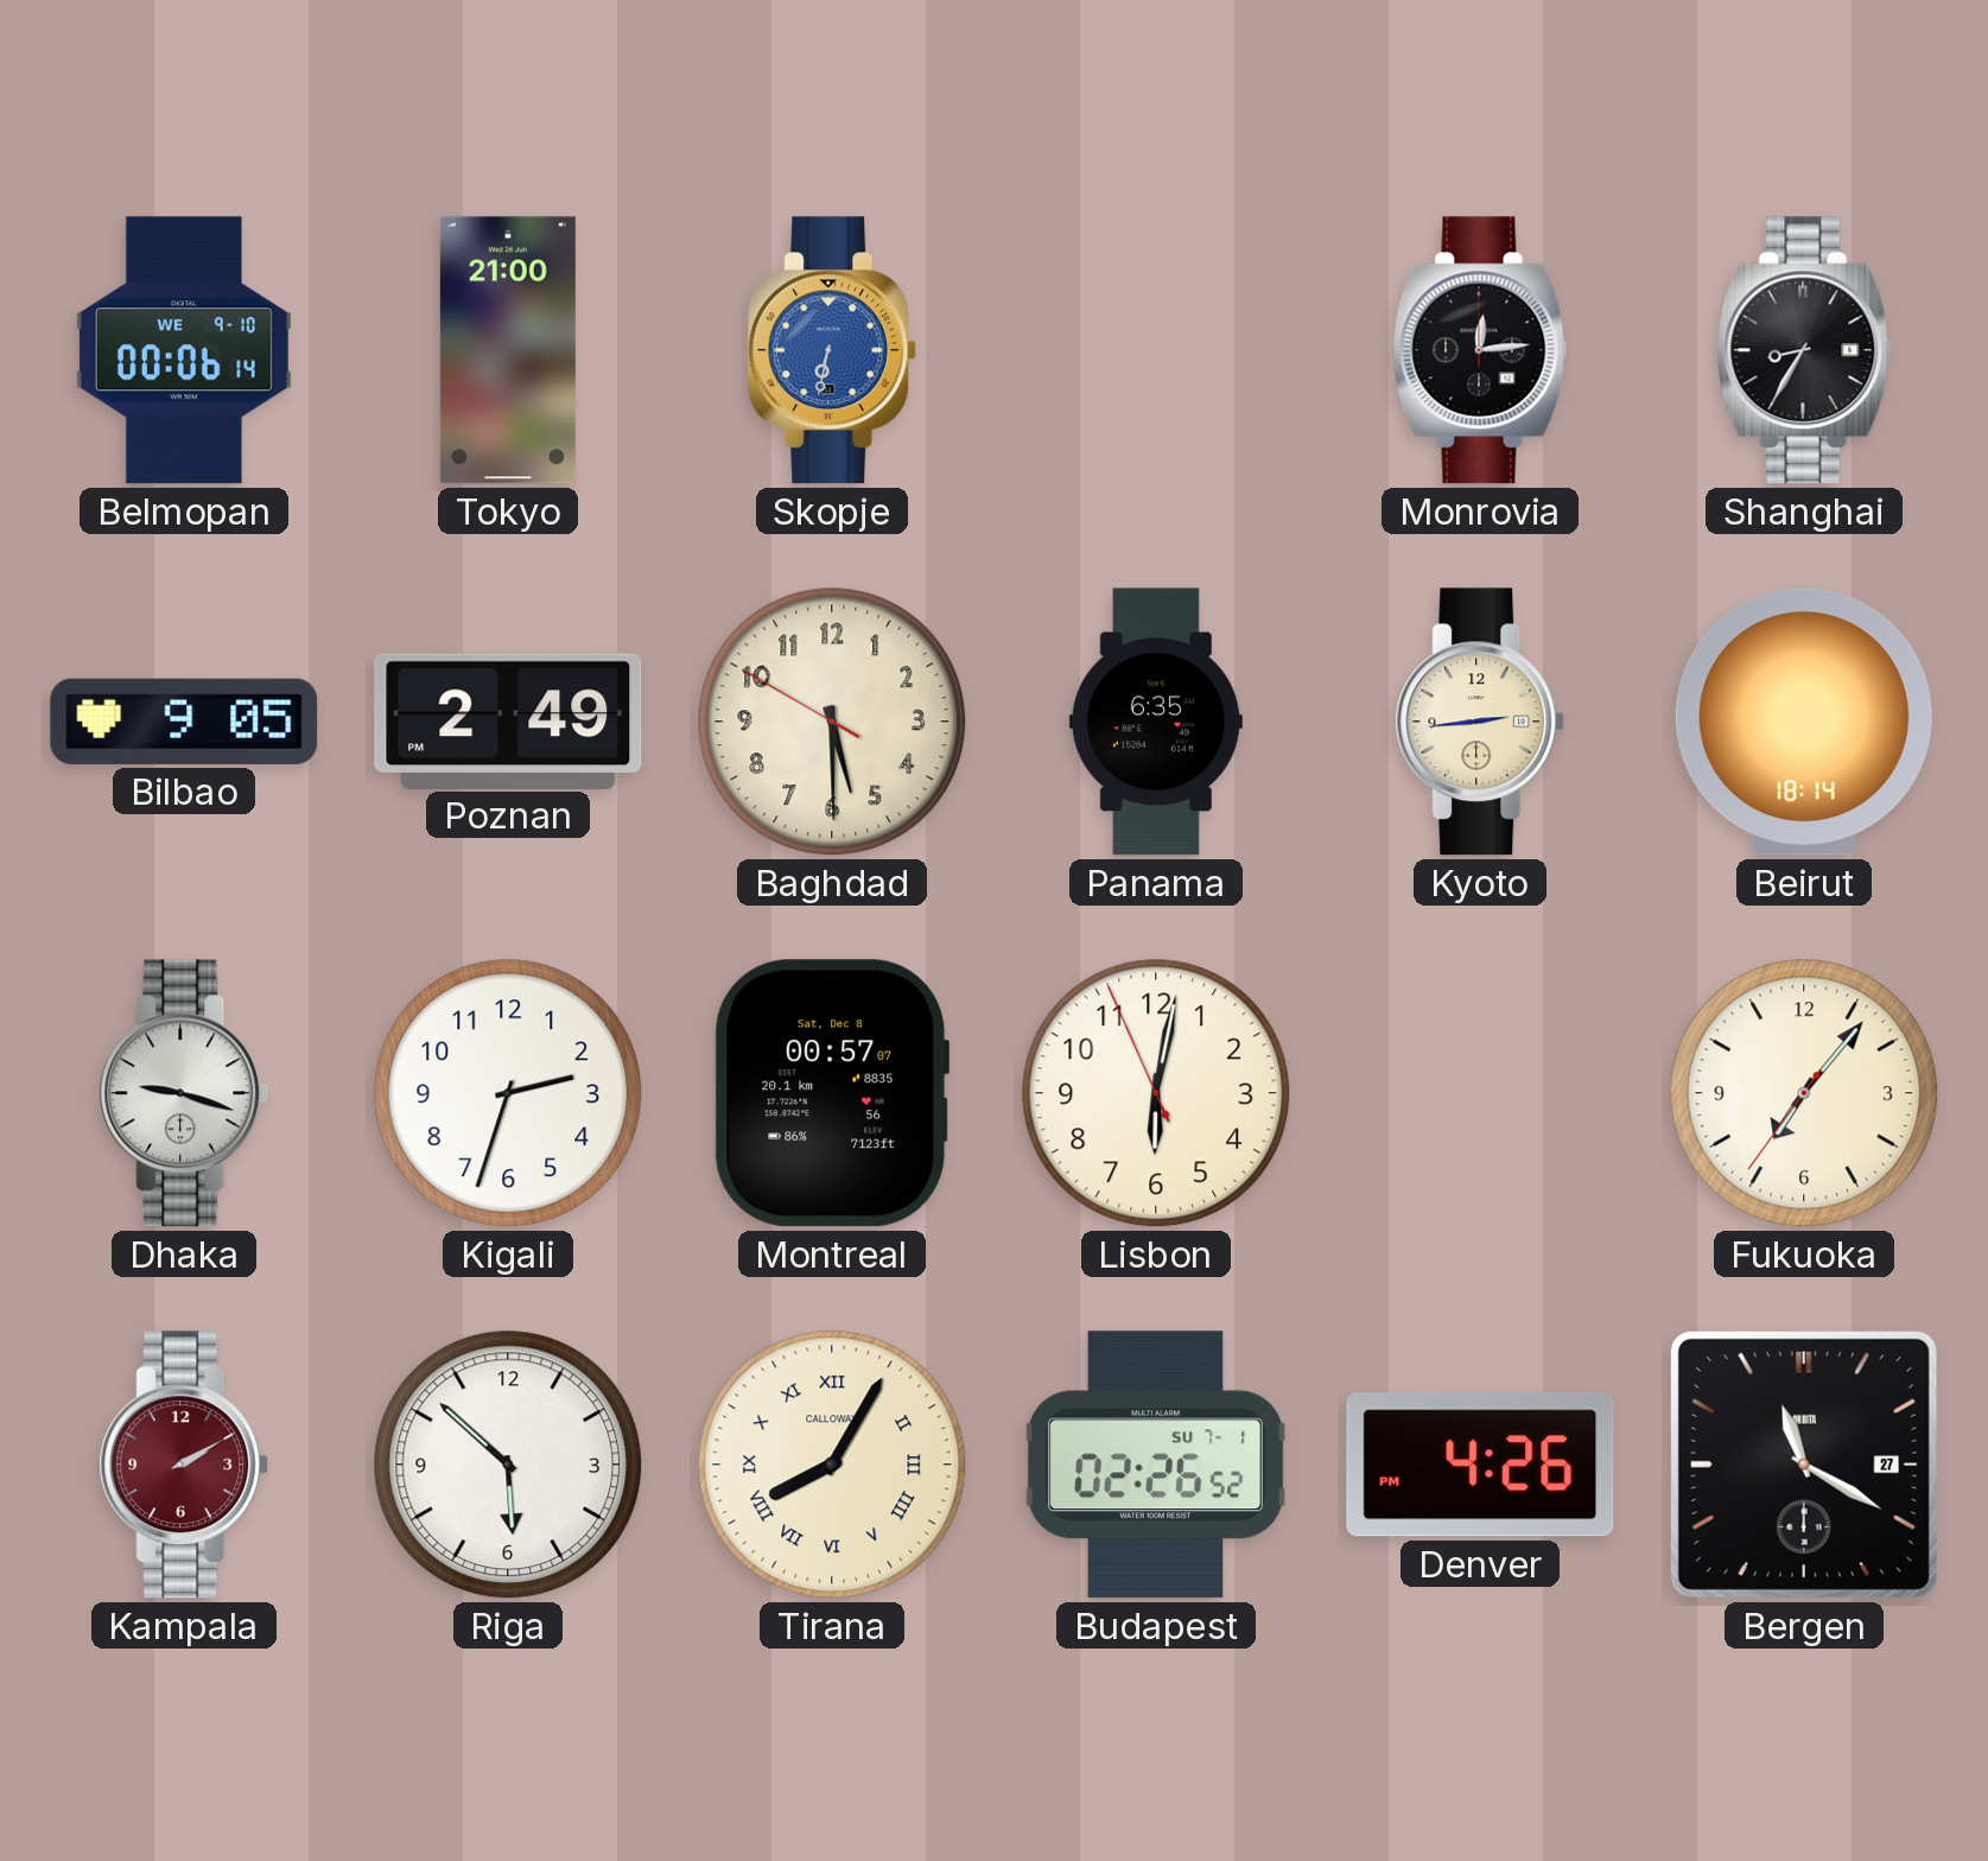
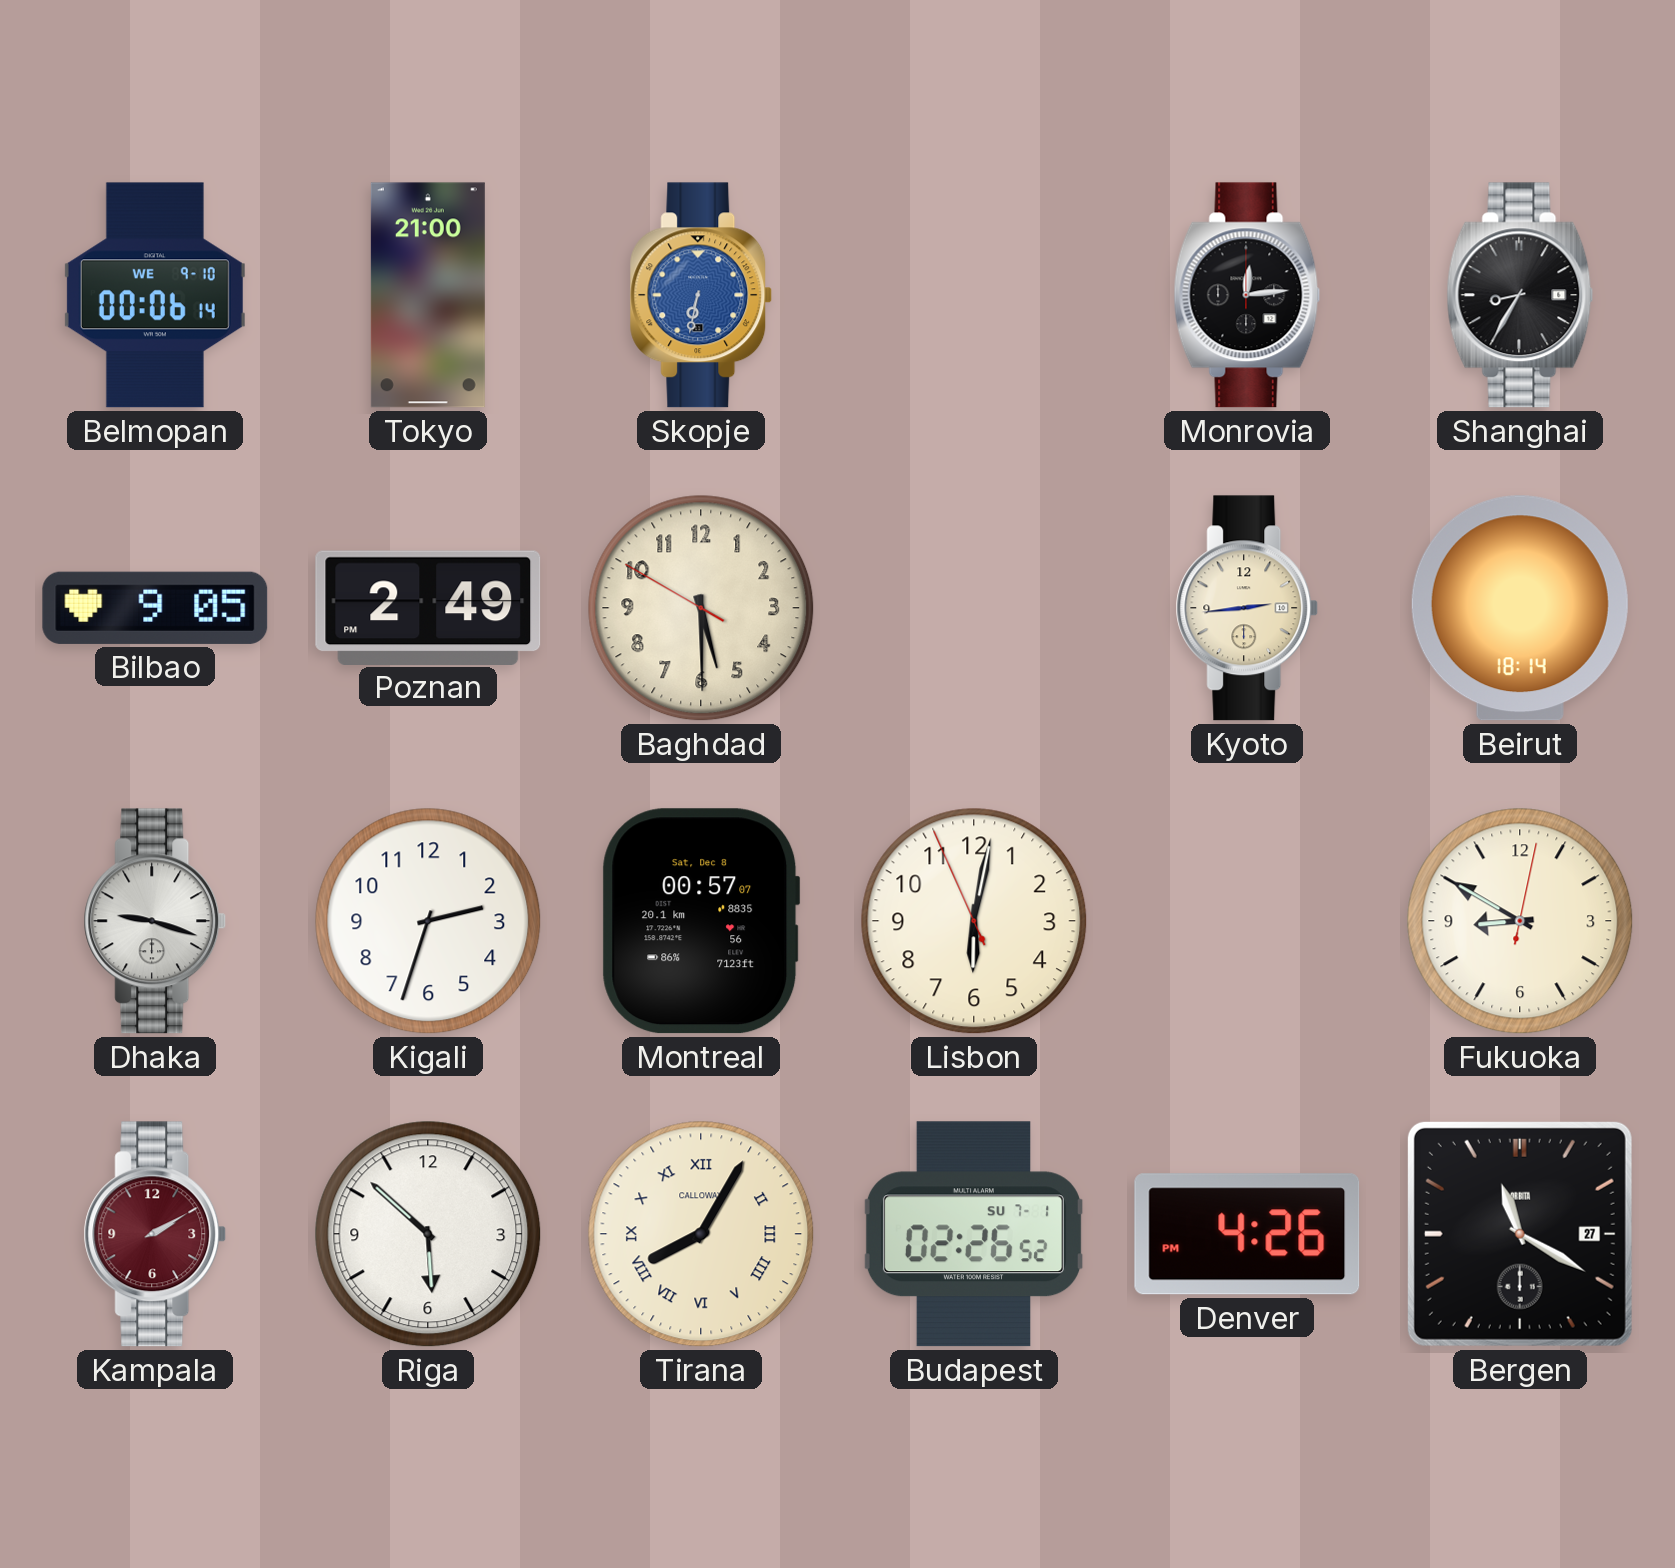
Panama: 6:35 -> none
Fukuoka: 7:06 -> 8:50
